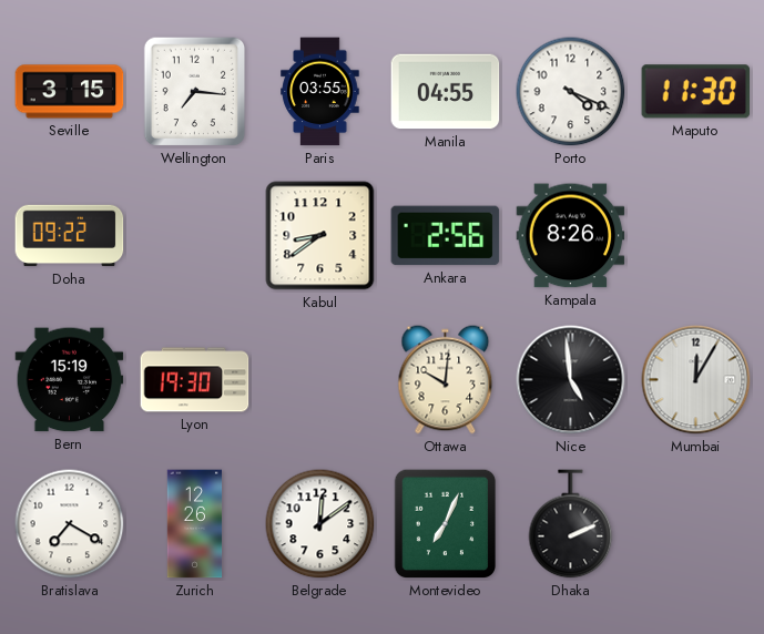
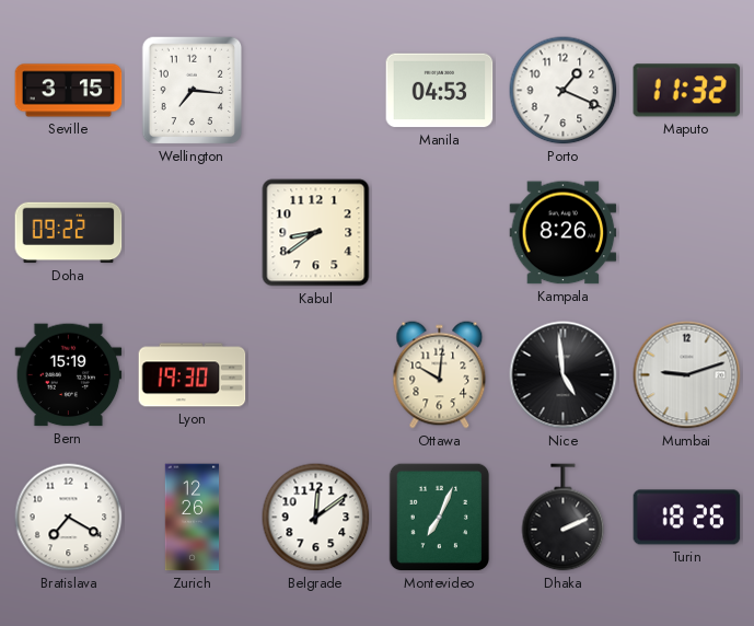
Paris: 03:55 -> none
Manila: 04:55 -> 04:53
Porto: 4:19 -> 1:19
Maputo: 11:30 -> 11:32
Ankara: 2:56 -> none
Mumbai: 12:05 -> 9:12
Turin: none -> 18:26
